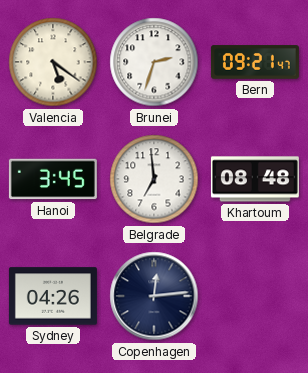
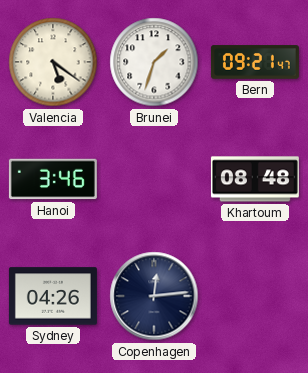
Brunei: 2:33 -> 1:33
Hanoi: 3:45 -> 3:46
Belgrade: 6:59 -> none
